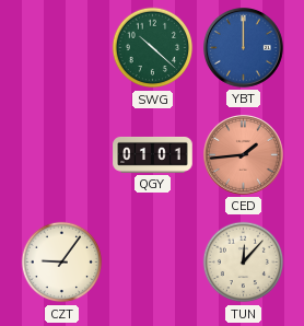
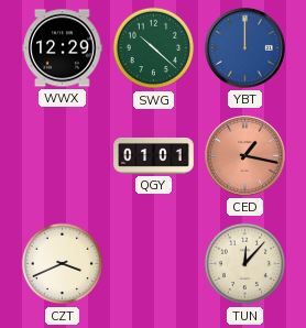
WWX: none -> 12:29
CED: 1:44 -> 1:17
CZT: 9:06 -> 3:41
